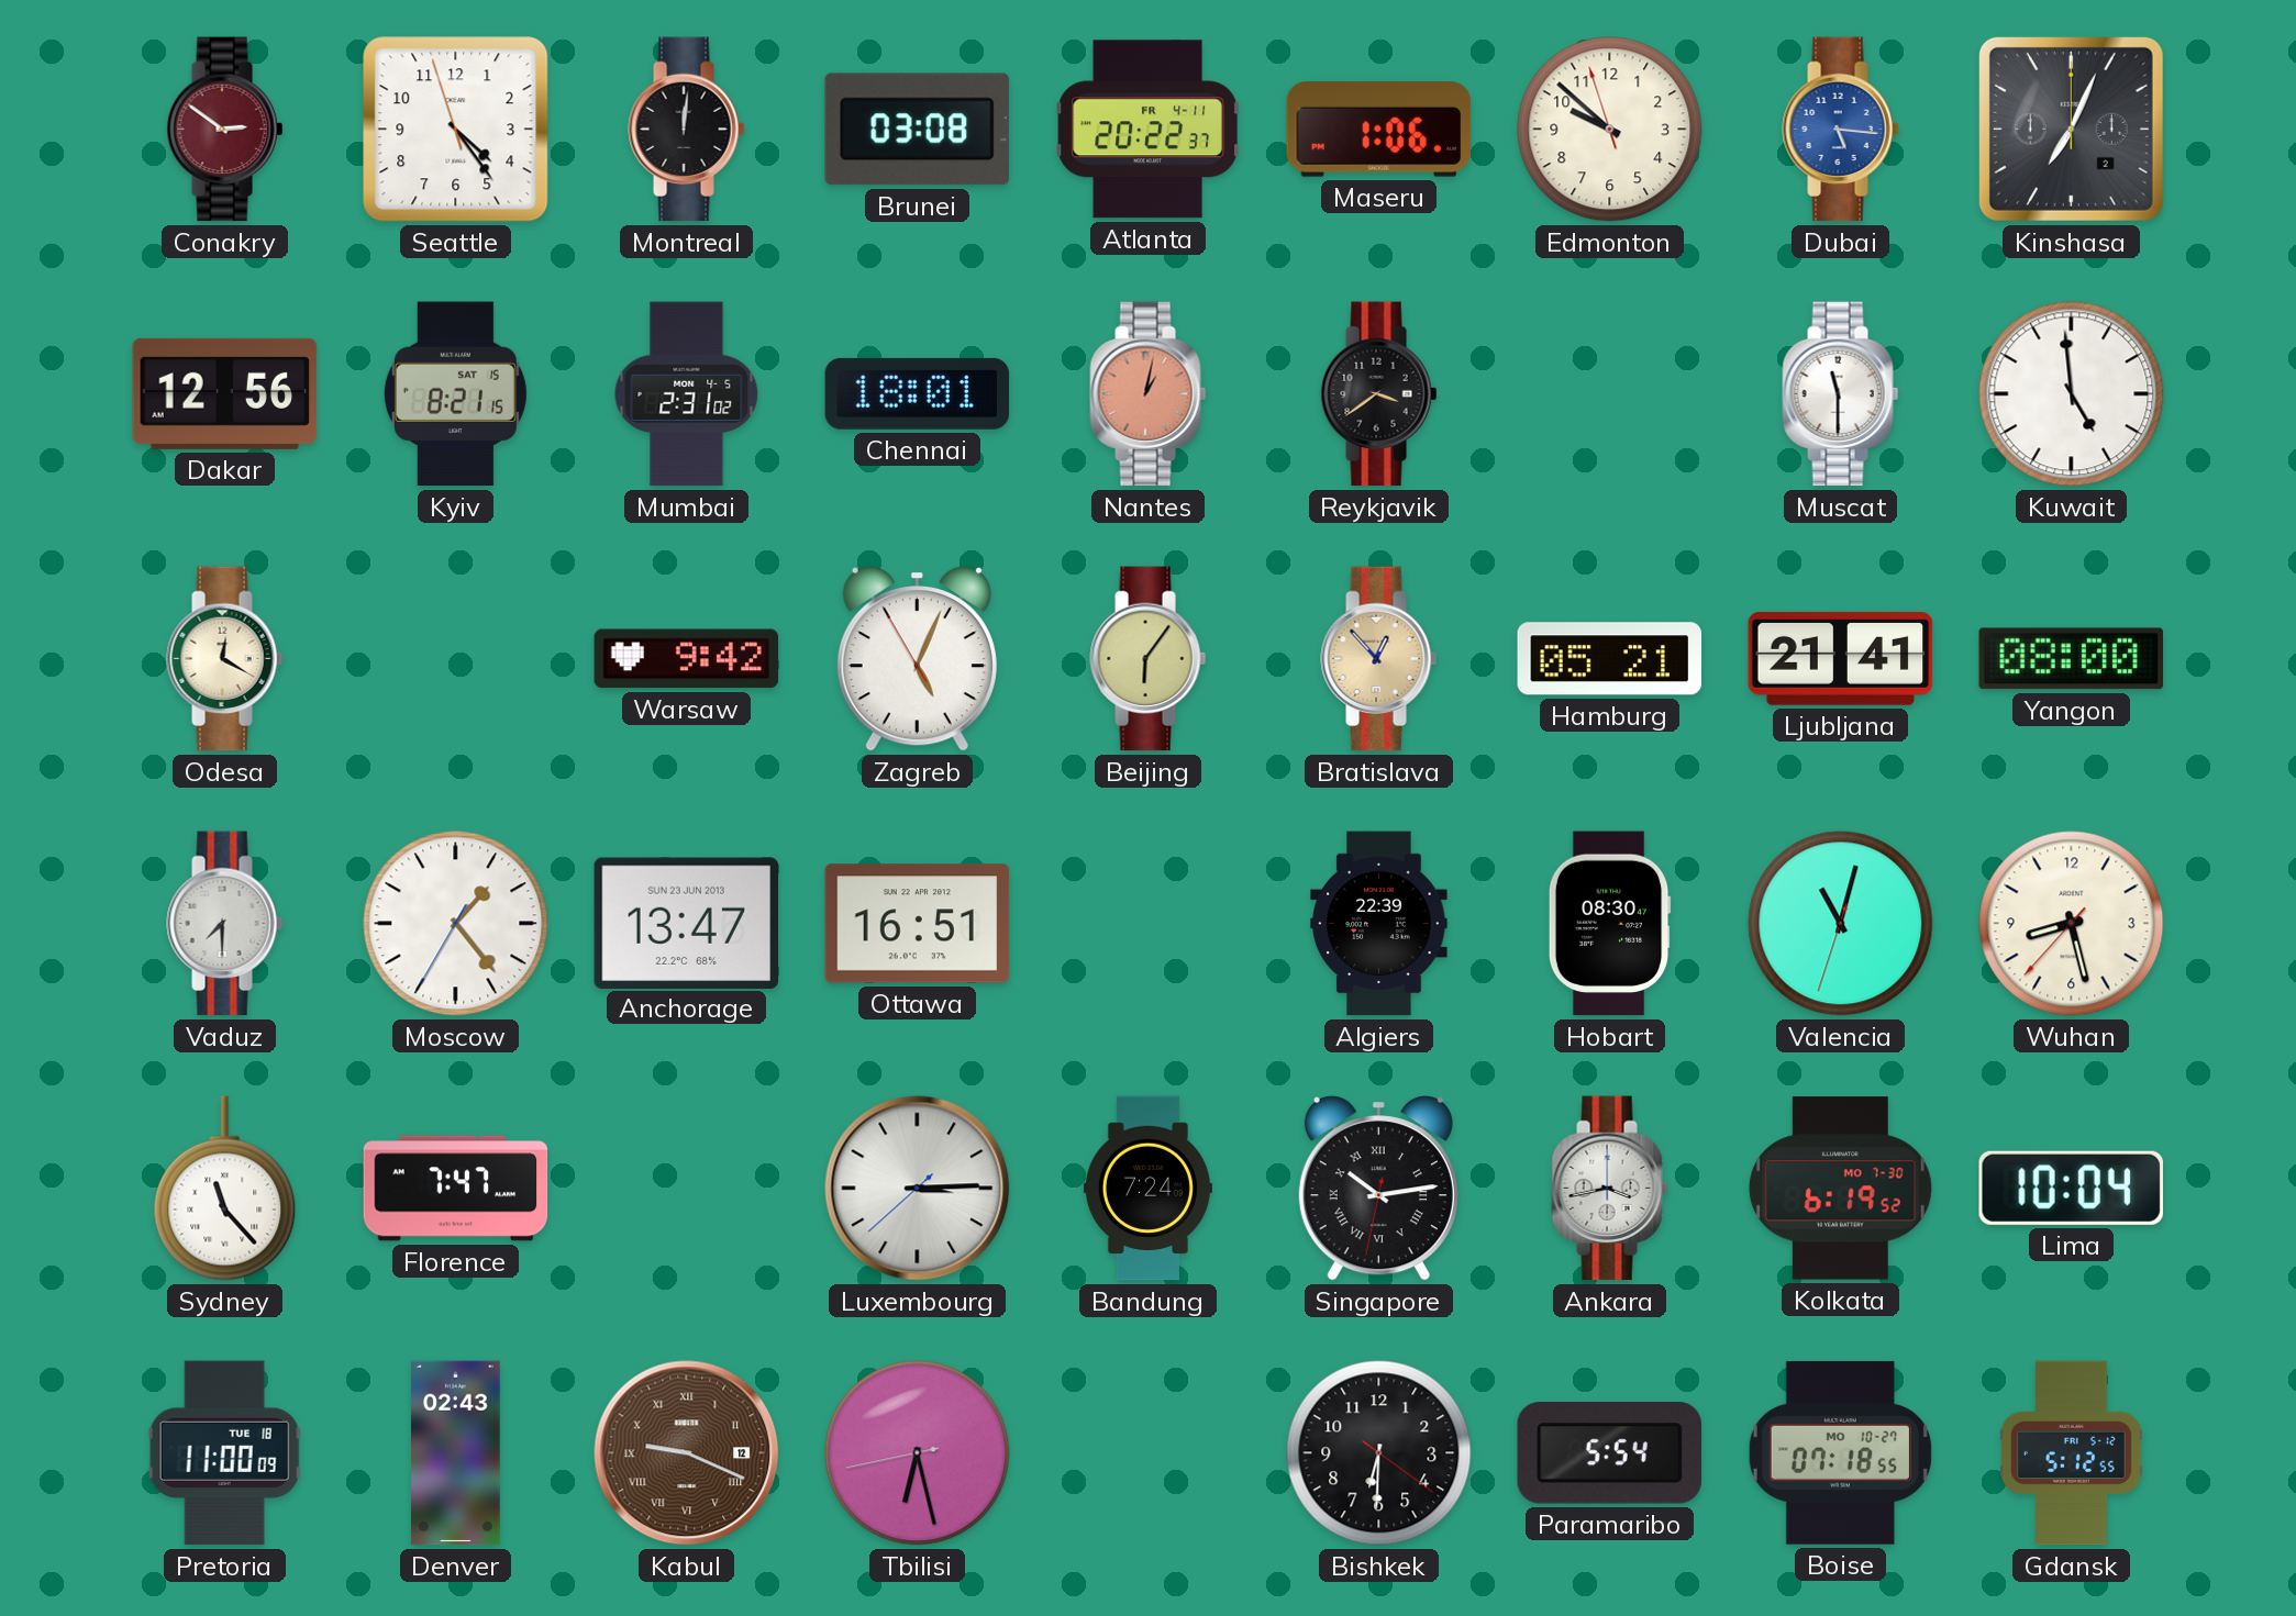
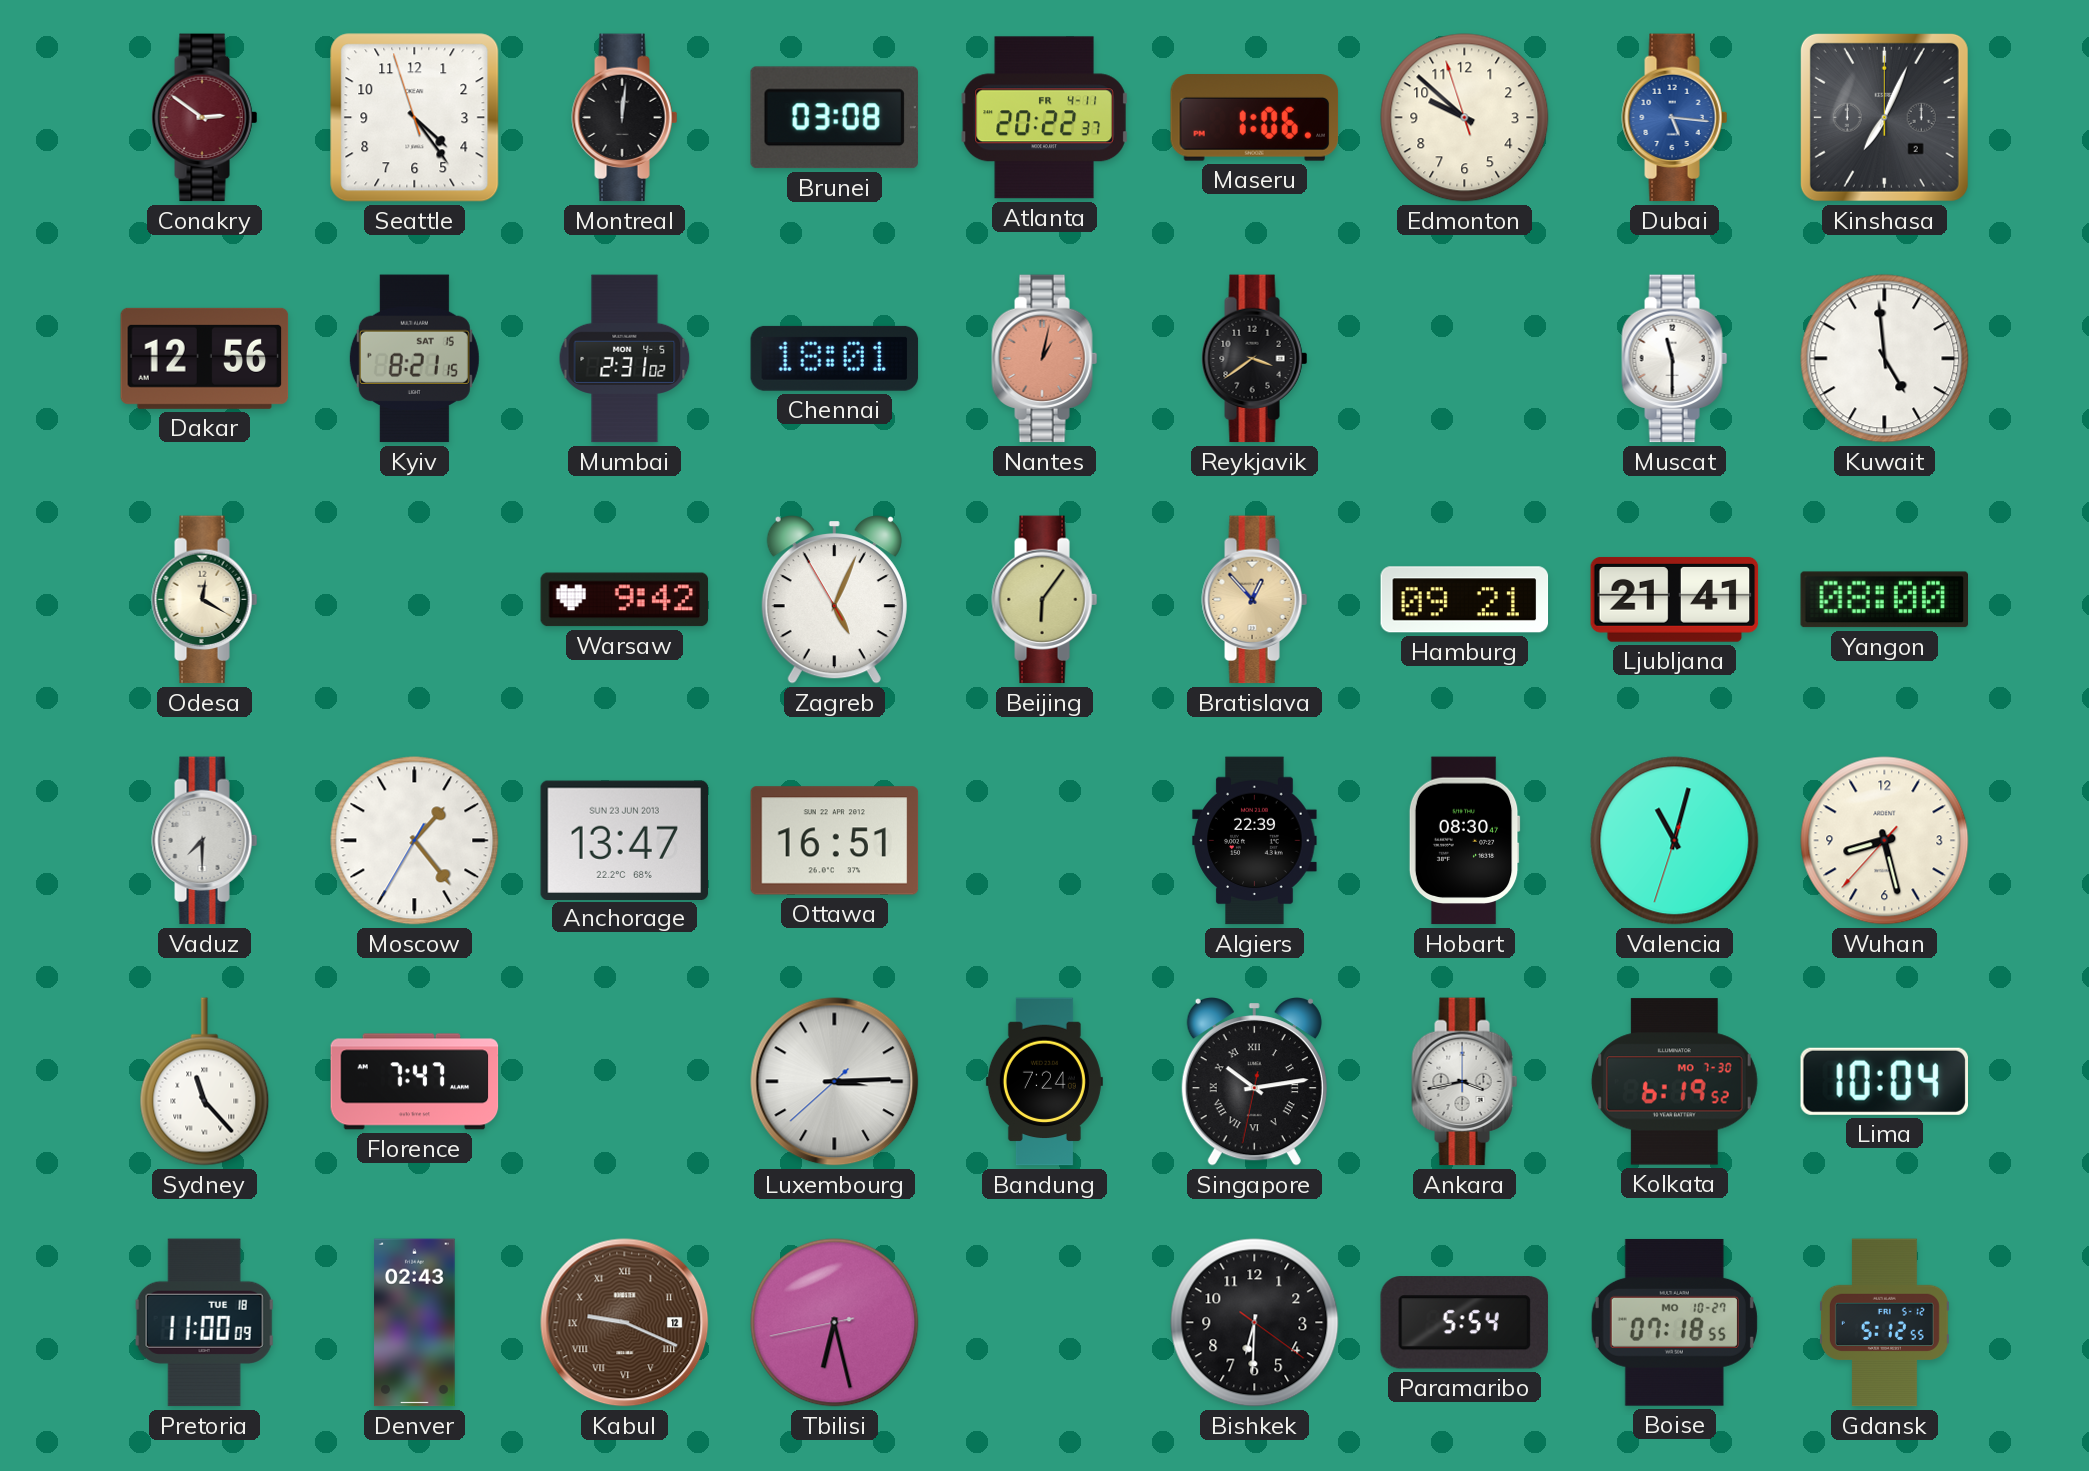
Hamburg: 05:21 -> 09:21
